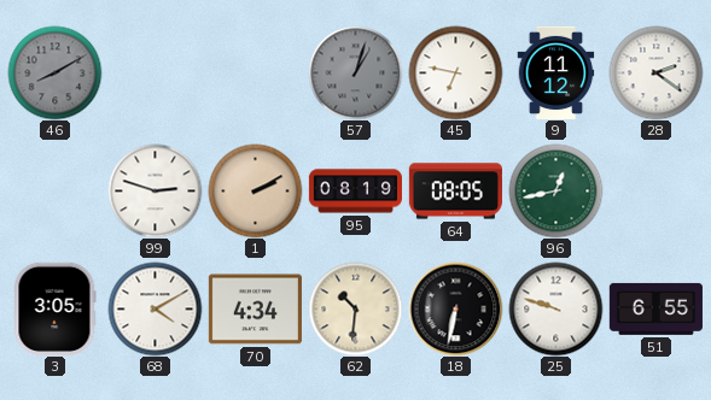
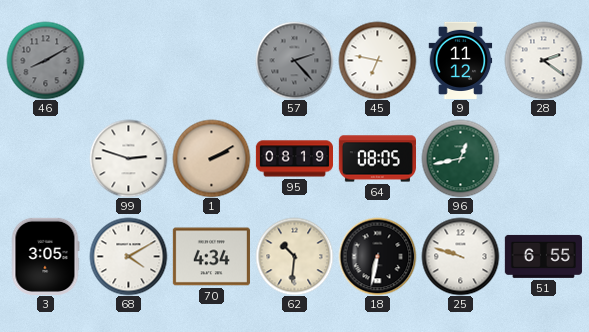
57: 1:03 -> 2:23
